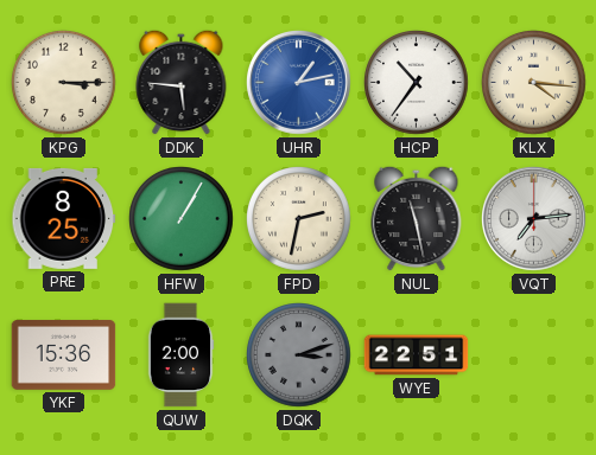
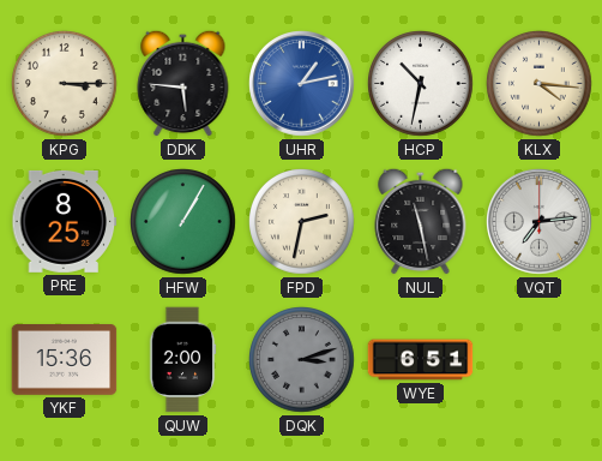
HCP: 10:36 -> 10:32
WYE: 22:51 -> 6:51
